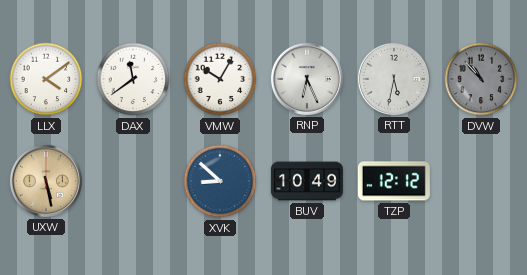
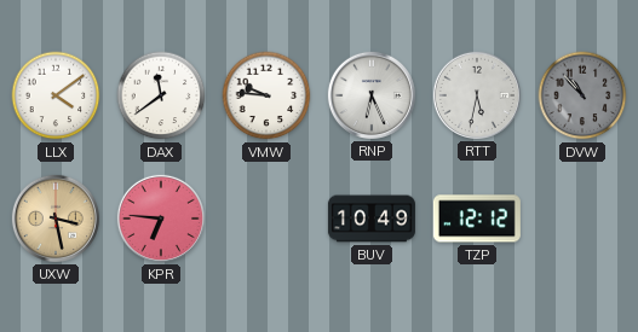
VMW: 10:05 -> 9:46
UXW: 5:28 -> 3:28
KPR: none -> 6:46
XVK: 8:52 -> none
